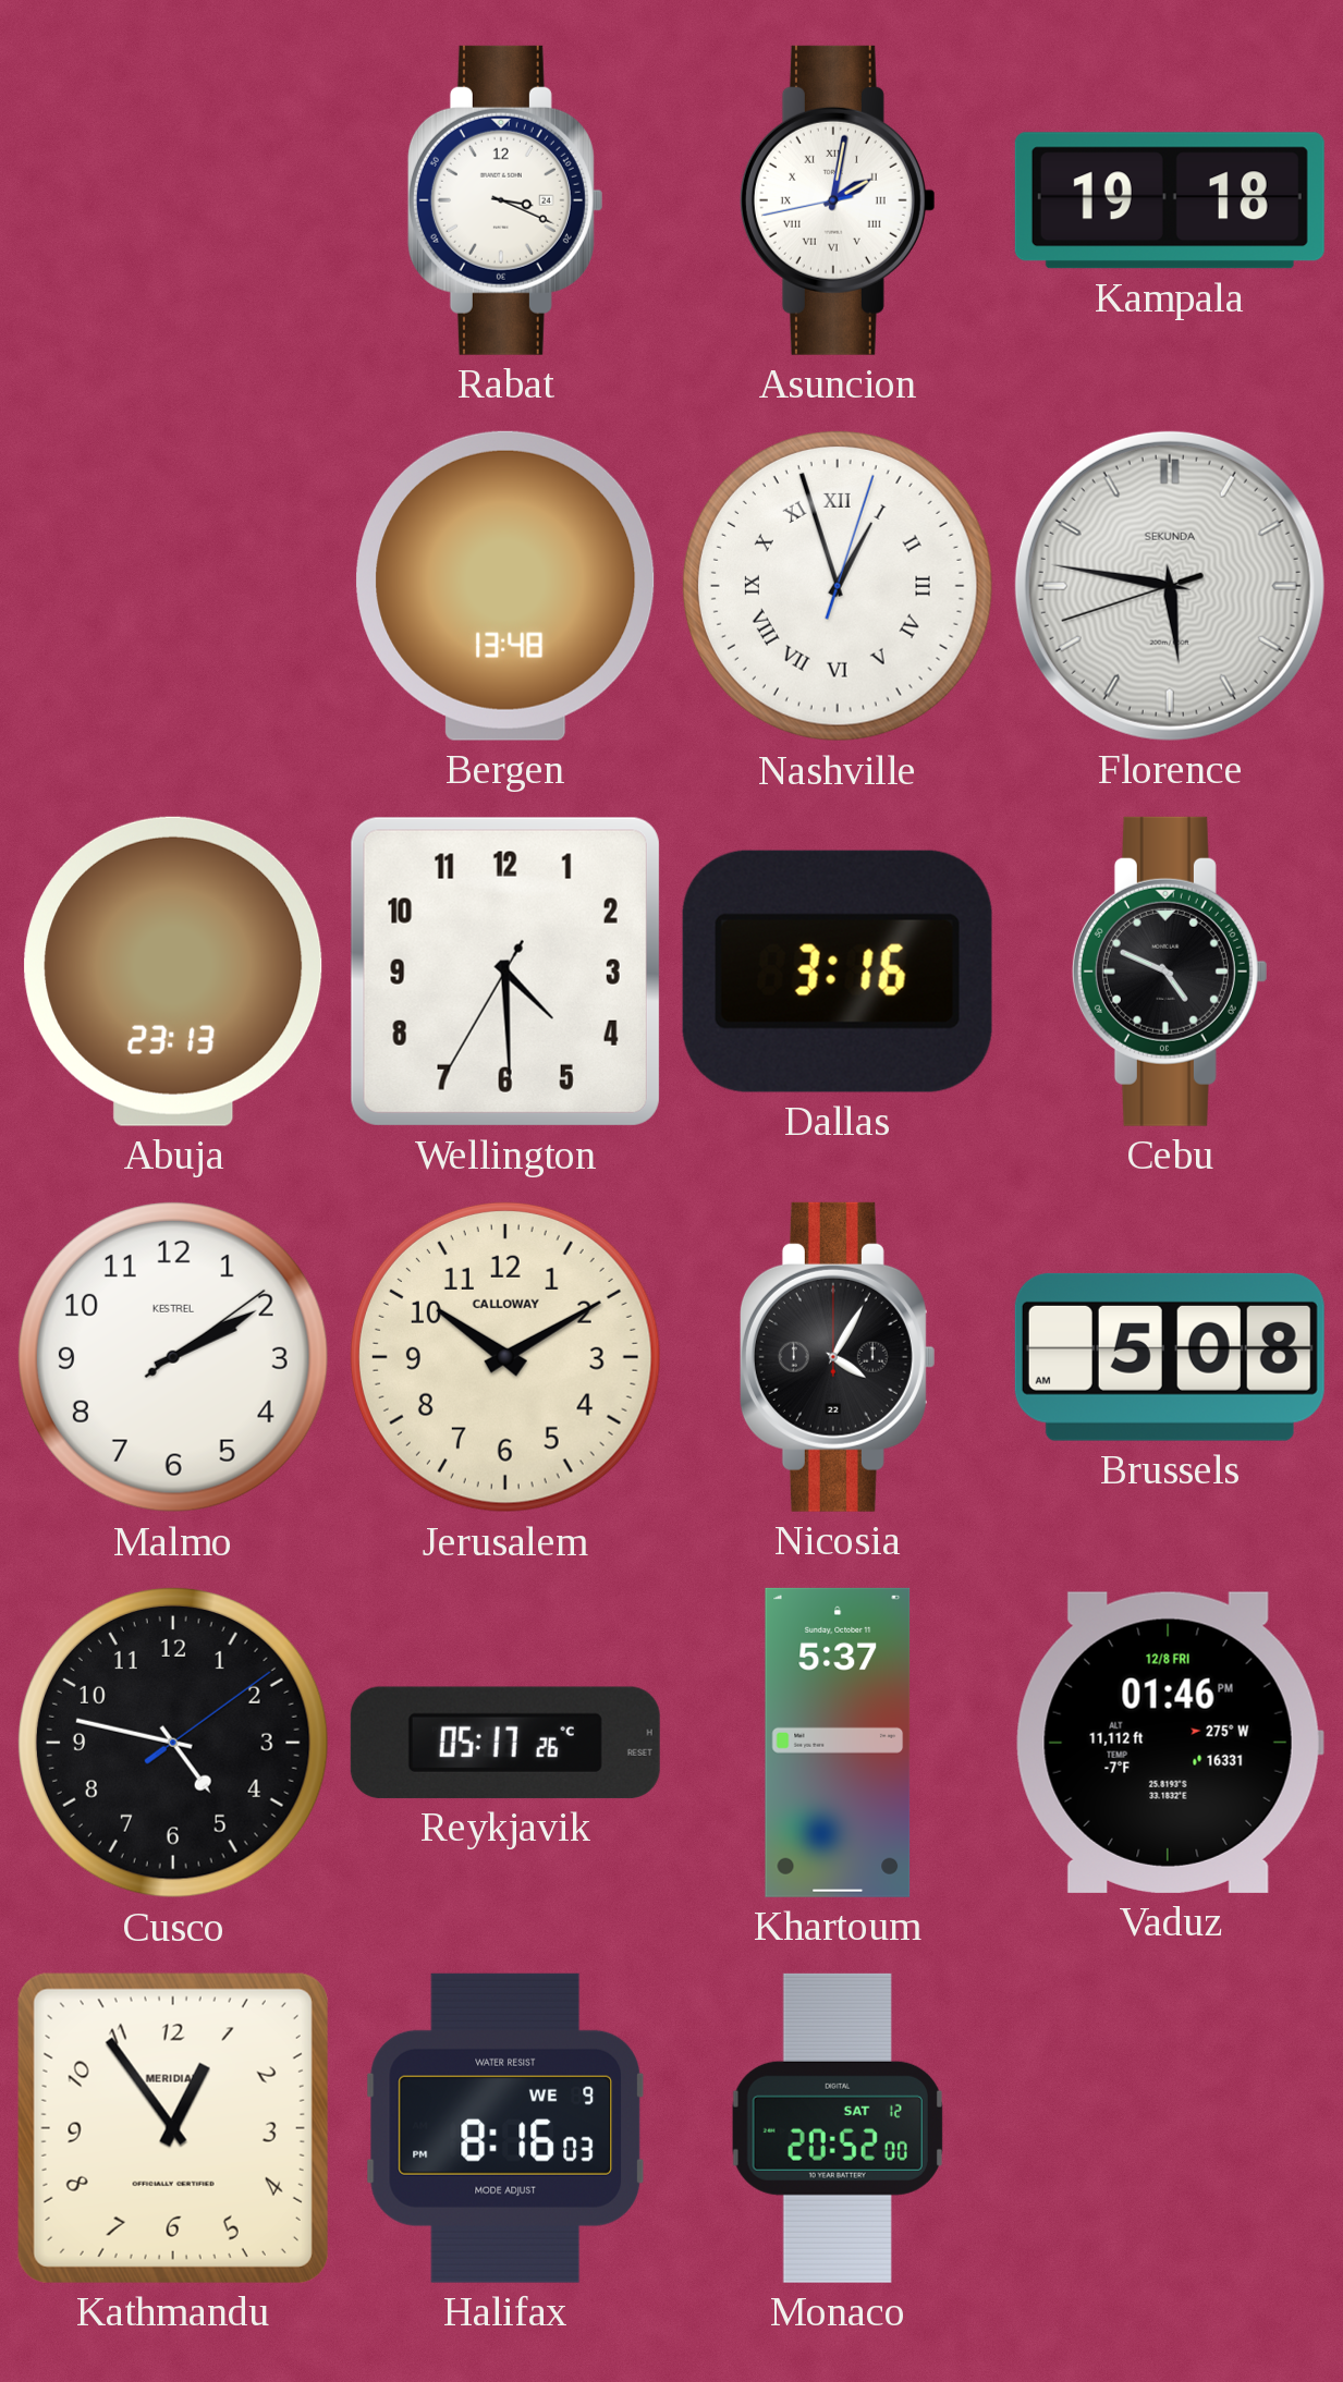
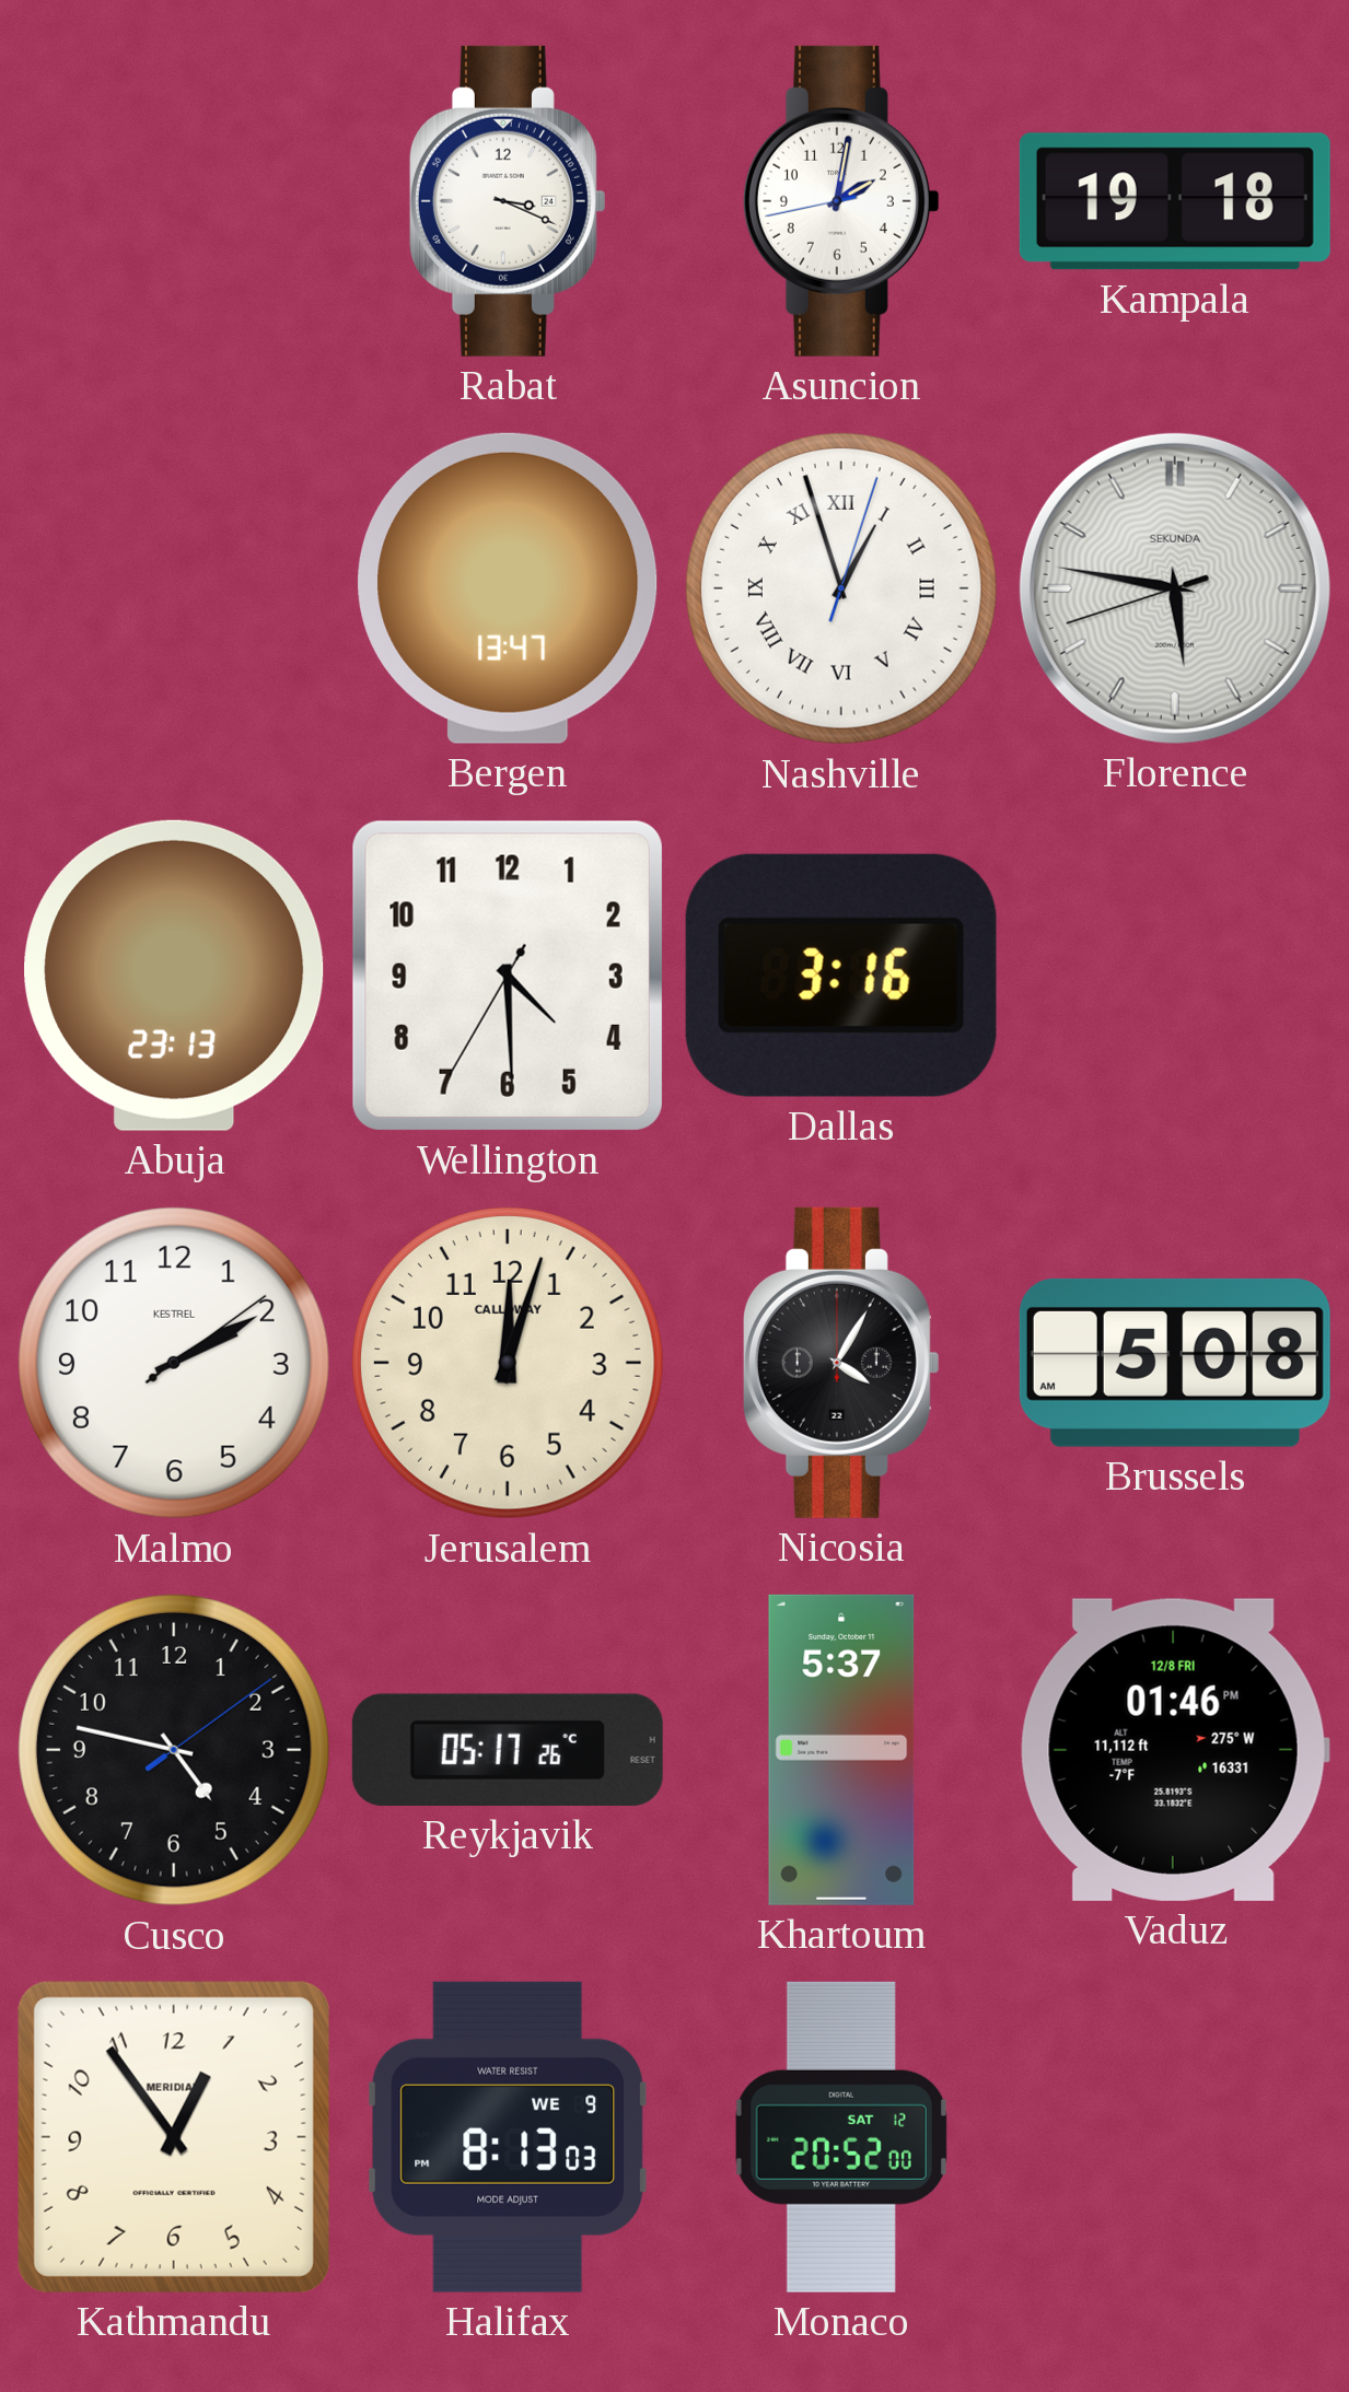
Asuncion numerals: Roman -> Arabic
Bergen: 13:48 -> 13:47
Cebu: 4:49 -> none
Jerusalem: 10:10 -> 12:03
Halifax: 8:16 -> 8:13
